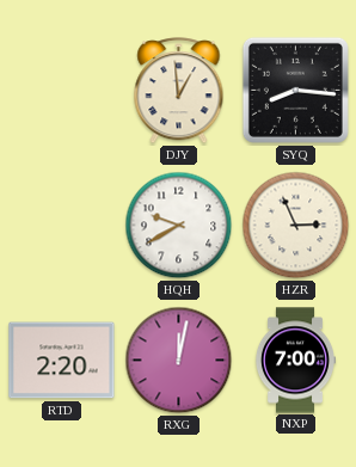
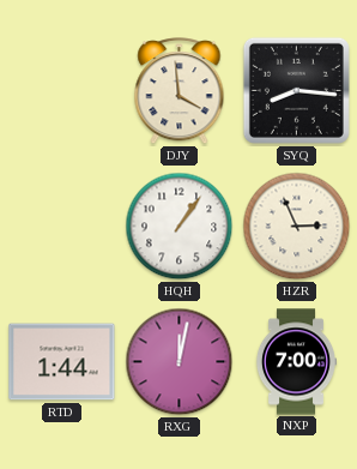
DJY: 12:59 -> 3:59
HQH: 9:40 -> 1:06
RTD: 2:20 -> 1:44
